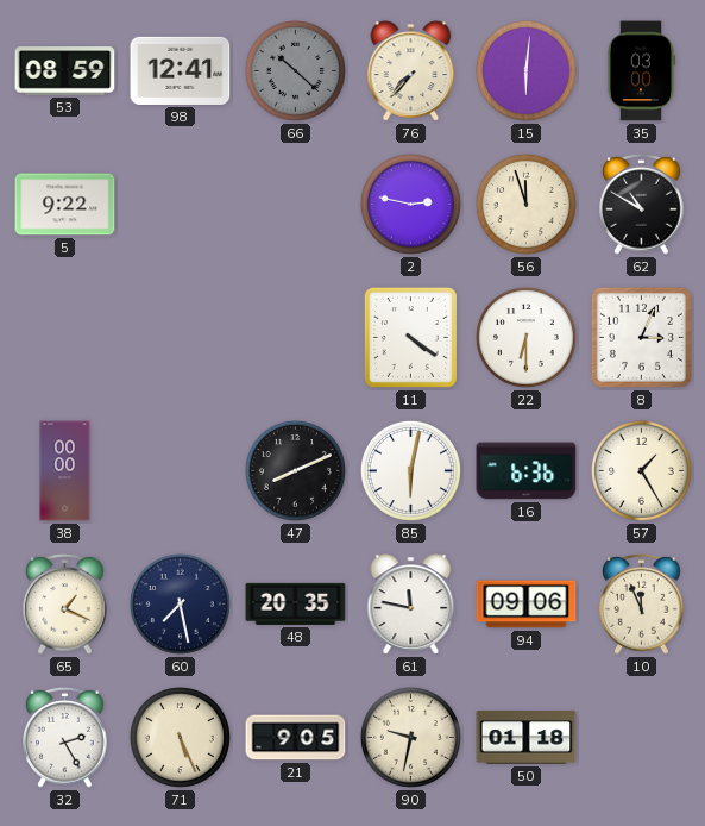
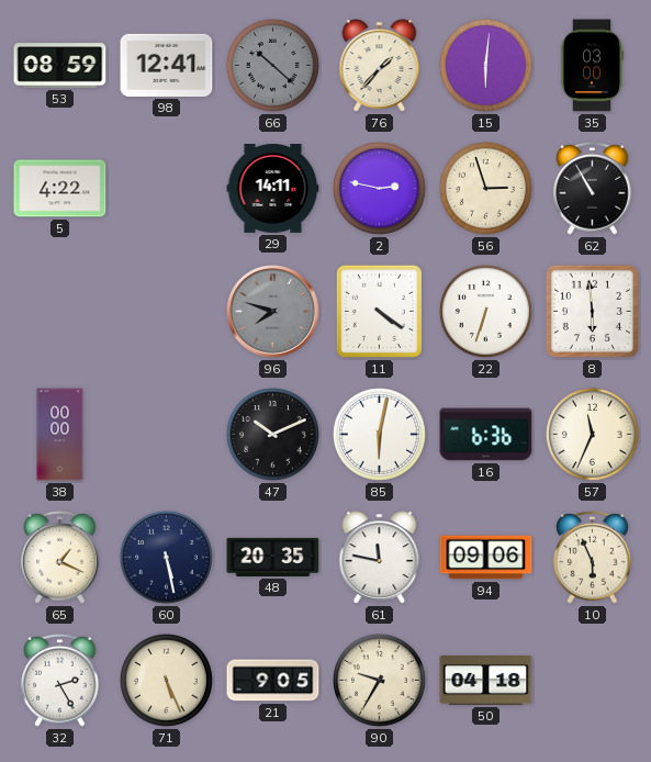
76: 7:37 -> 1:37
5: 9:22 -> 4:22
29: none -> 14:11
56: 11:57 -> 2:57
62: 10:50 -> 10:55
96: none -> 7:48
22: 6:30 -> 6:33
8: 3:04 -> 5:59
47: 8:11 -> 10:11
57: 1:25 -> 11:34
60: 7:28 -> 5:28
10: 11:56 -> 5:56
90: 9:32 -> 9:35
50: 01:18 -> 04:18
